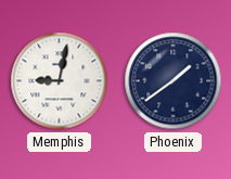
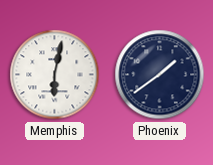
Memphis: 9:02 -> 6:02
